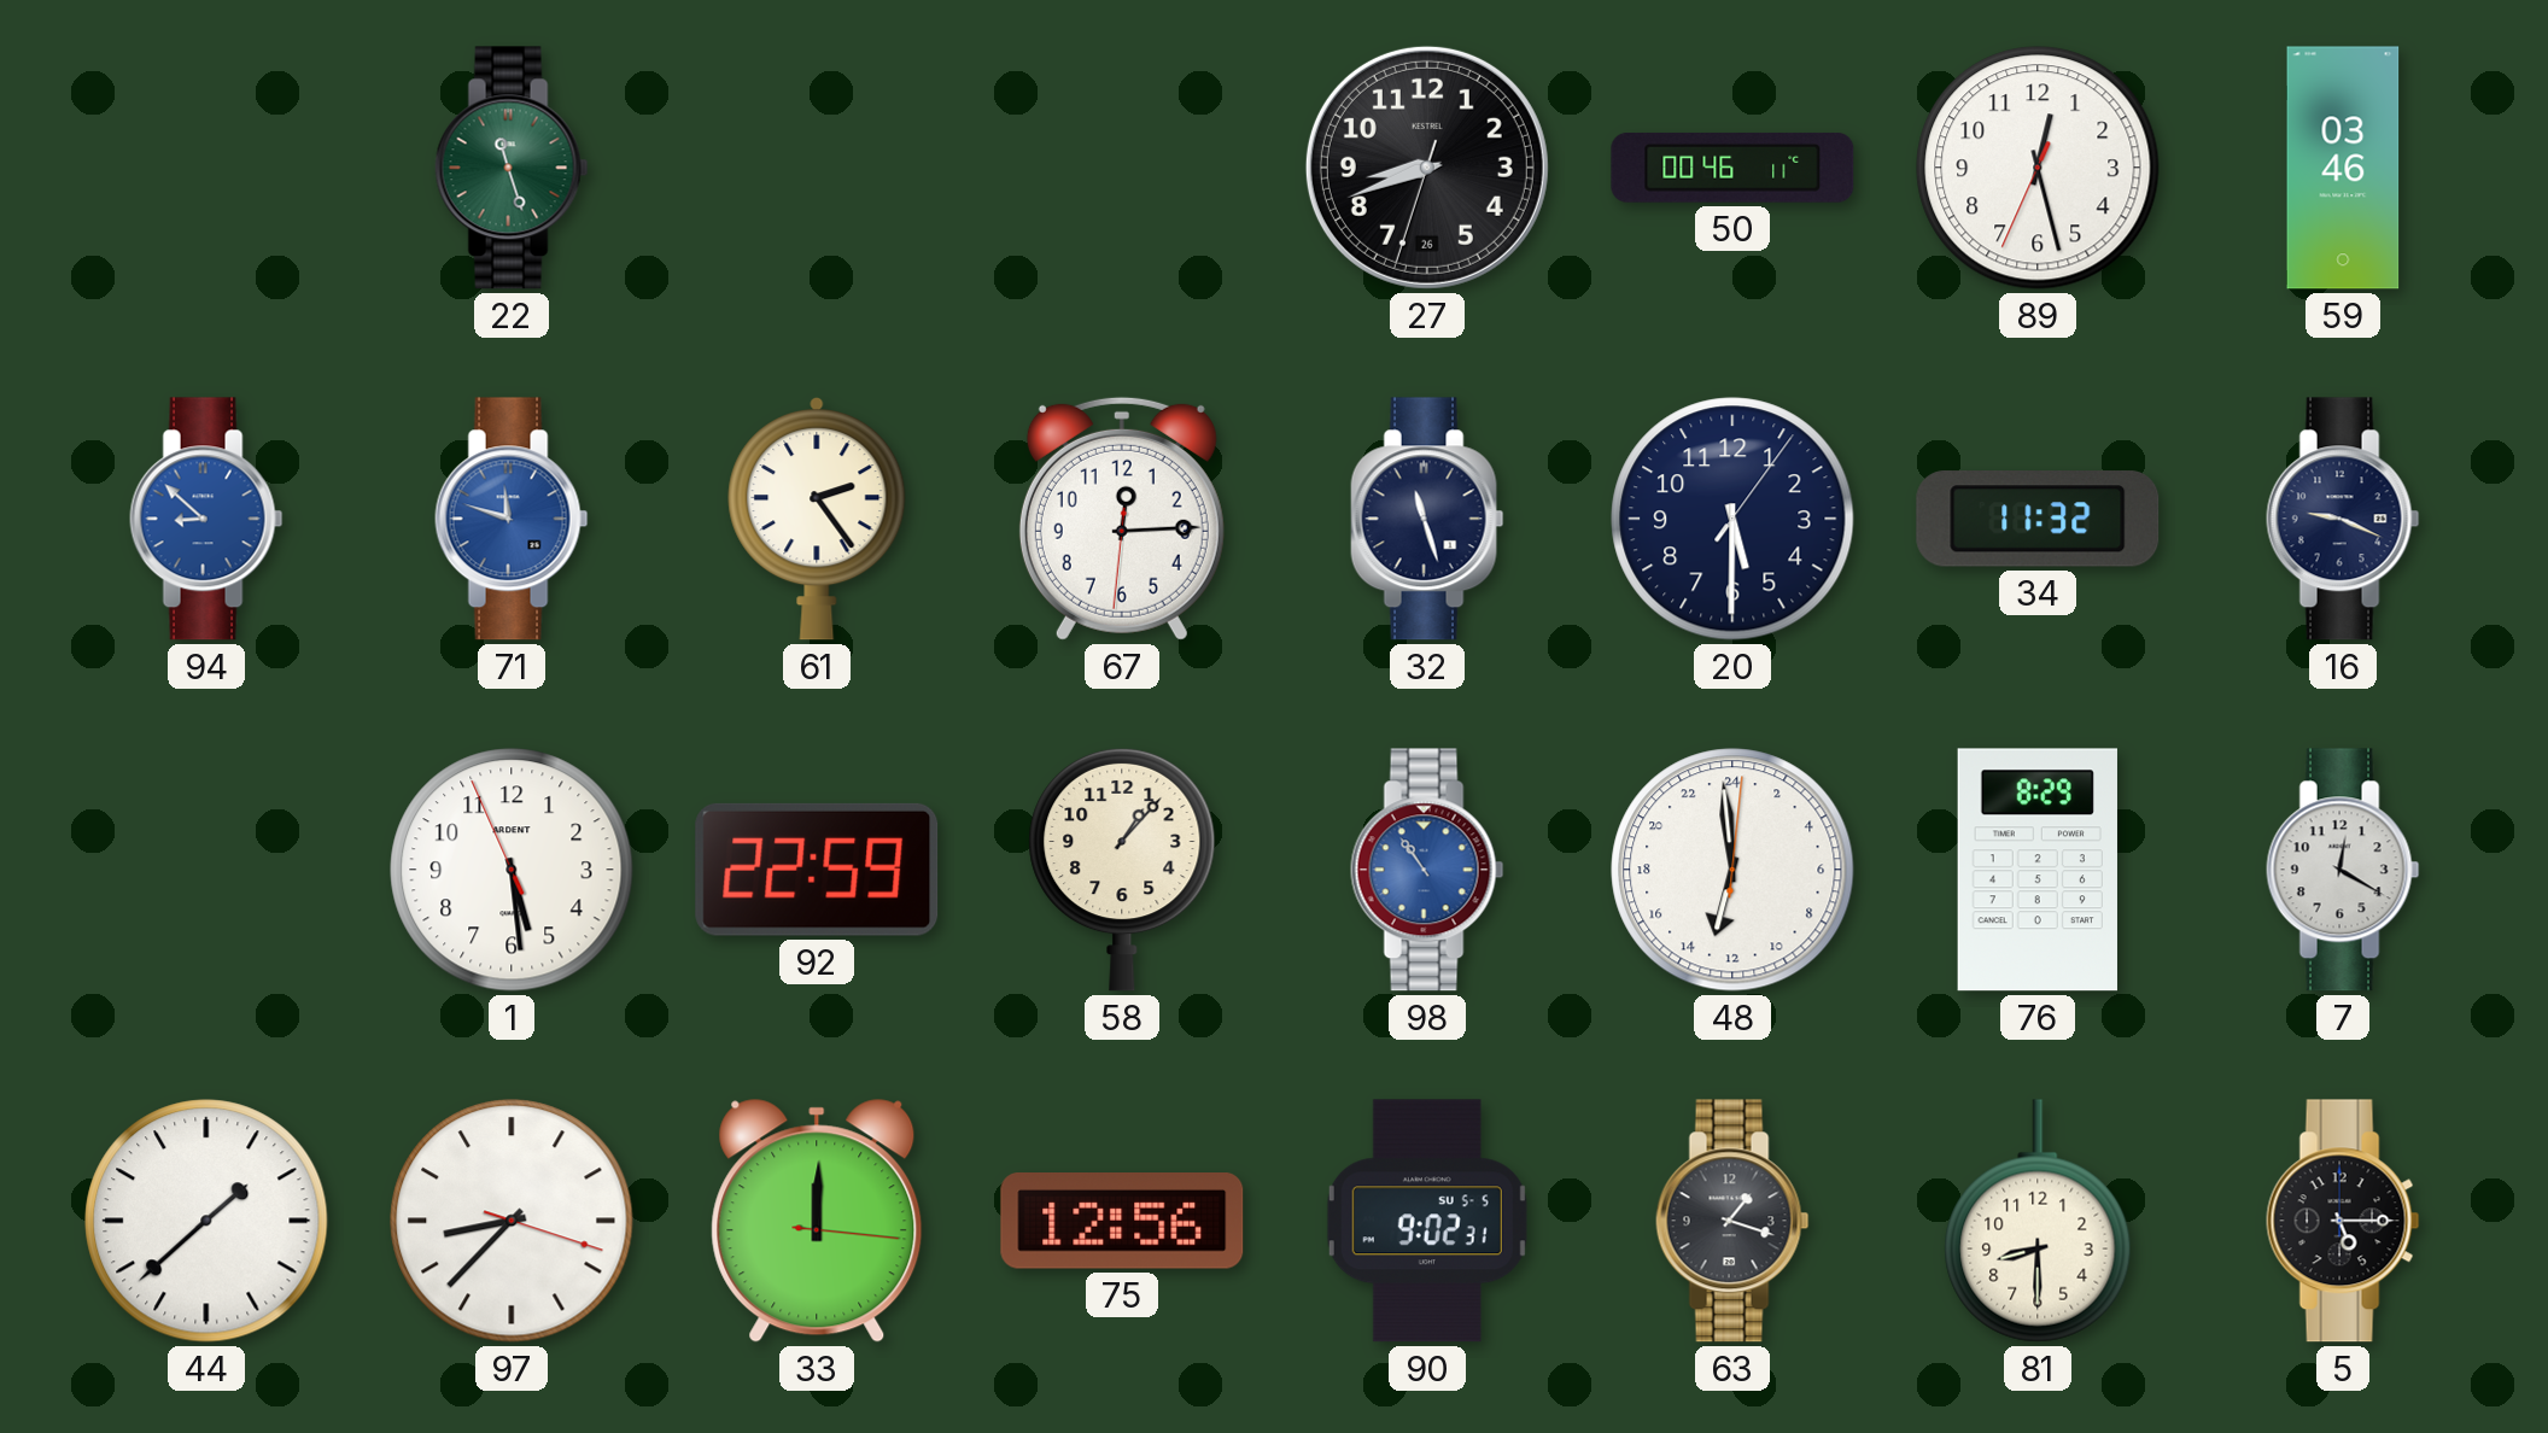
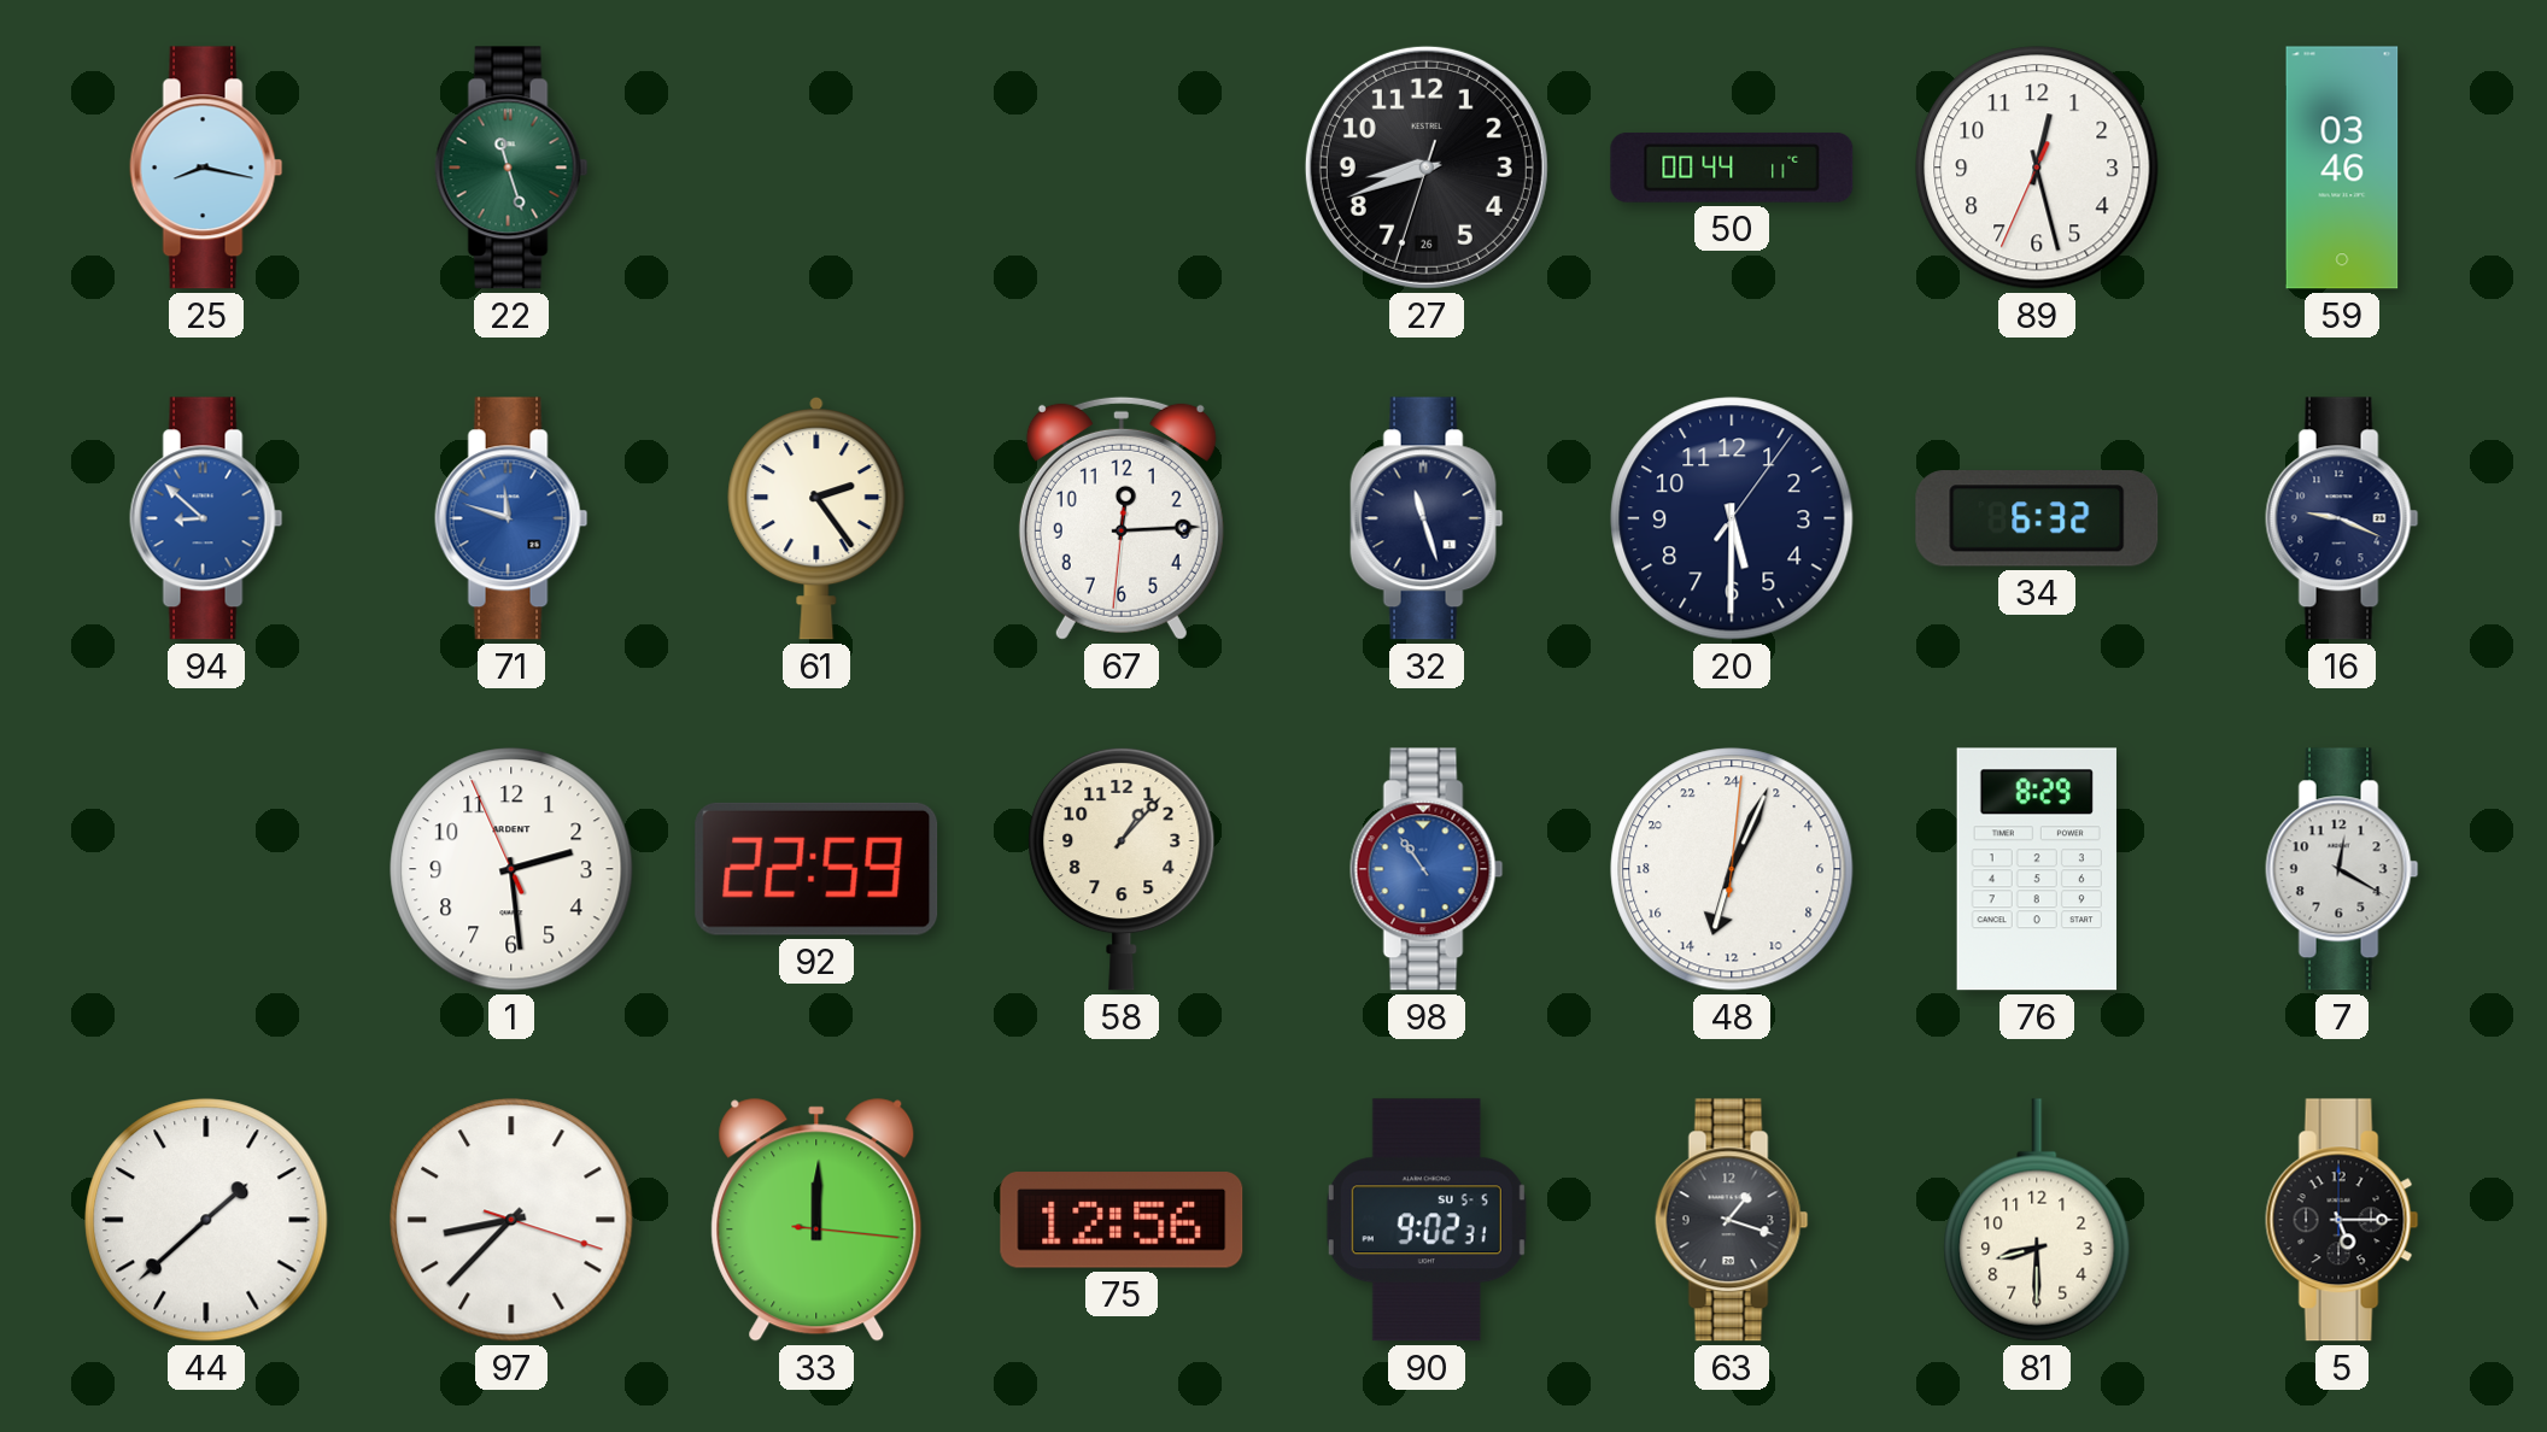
25: none -> 8:17
50: 00:46 -> 00:44
34: 11:32 -> 6:32
1: 5:28 -> 2:28
48: 12:59 -> 13:04
